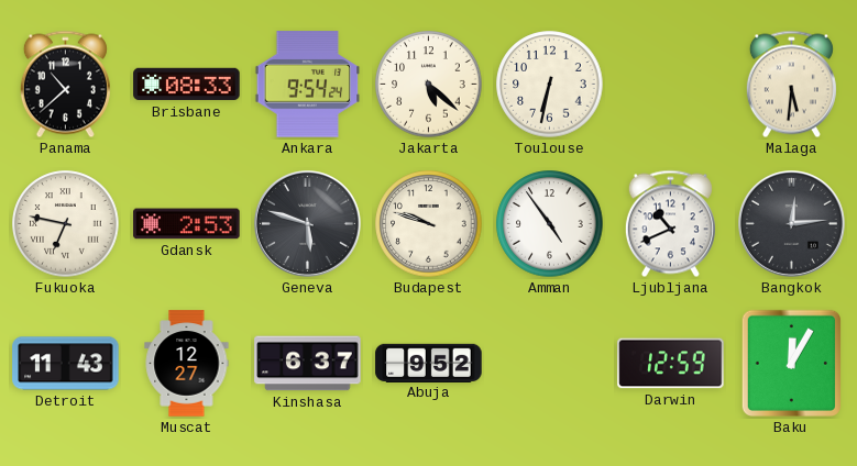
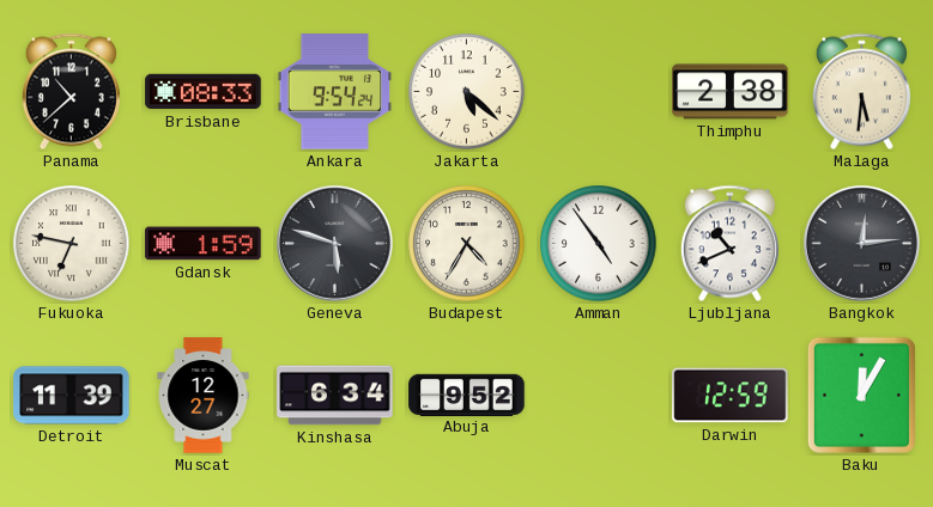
Toulouse: 6:32 -> none
Thimphu: none -> 2:38
Gdansk: 2:53 -> 1:59
Budapest: 9:48 -> 4:35
Detroit: 11:43 -> 11:39
Kinshasa: 6:37 -> 6:34
